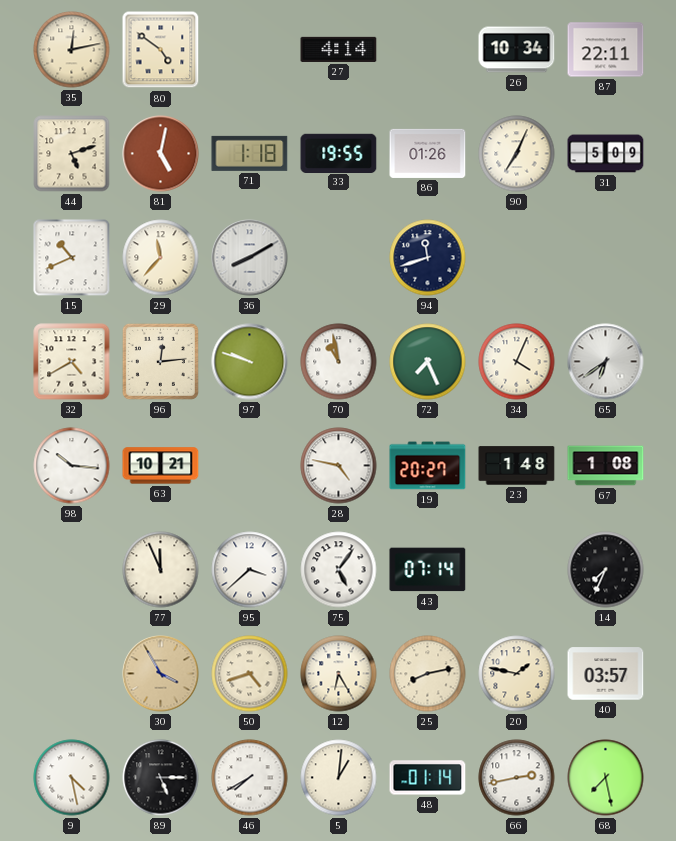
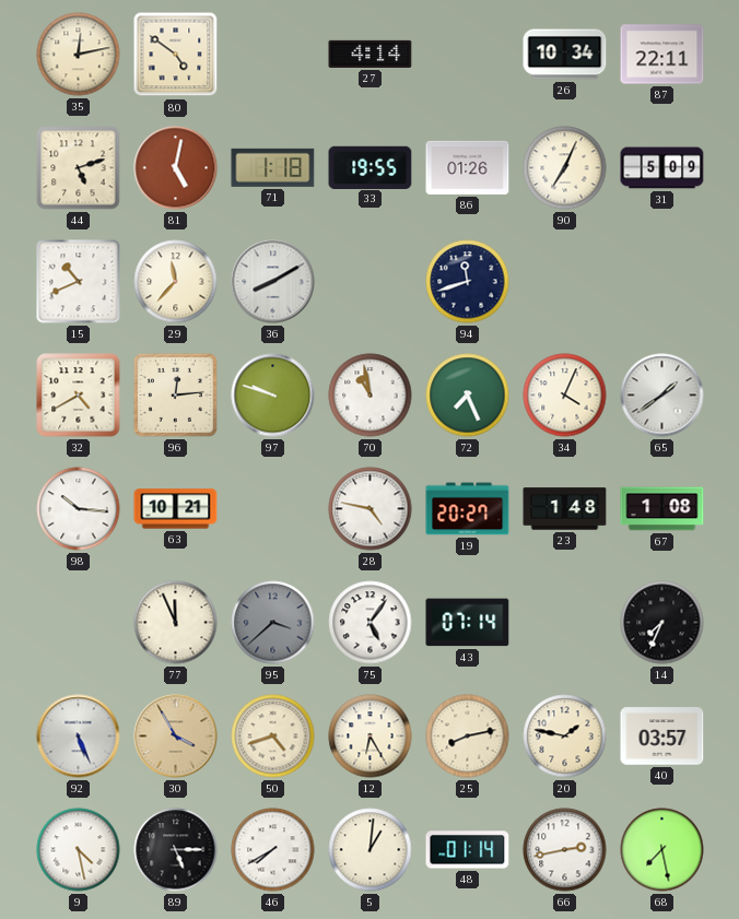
65: 6:39 -> 1:39
95 dial: white -> grey
92: none -> 5:26
